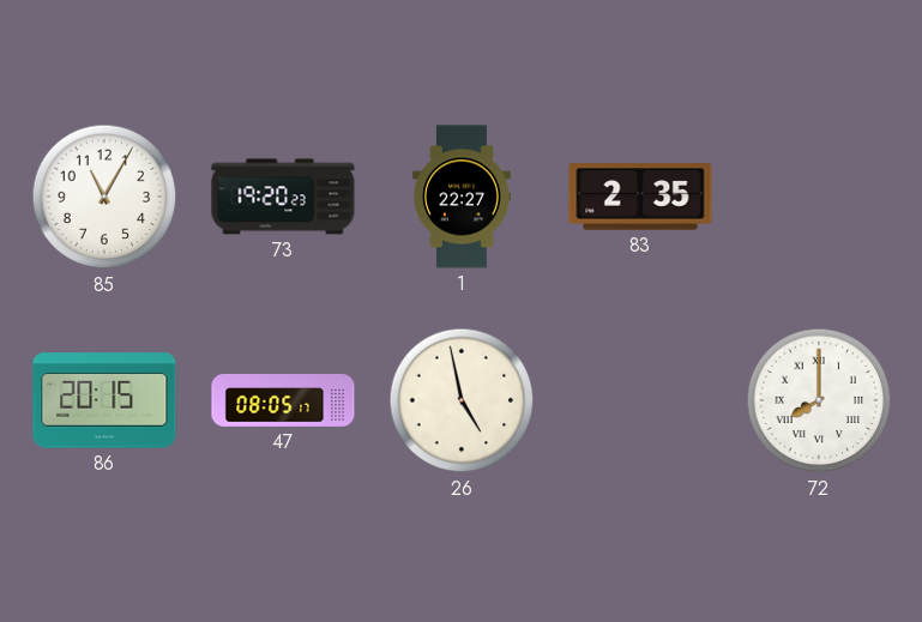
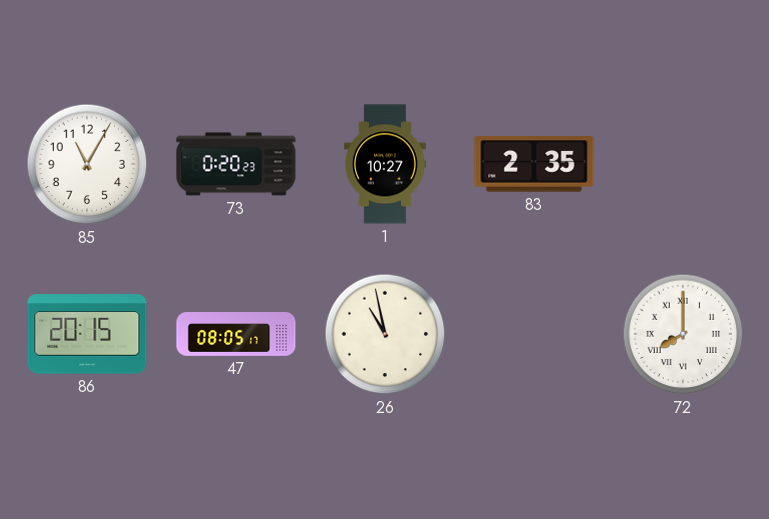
73: 19:20 -> 0:20
1: 22:27 -> 10:27
26: 4:58 -> 10:58
